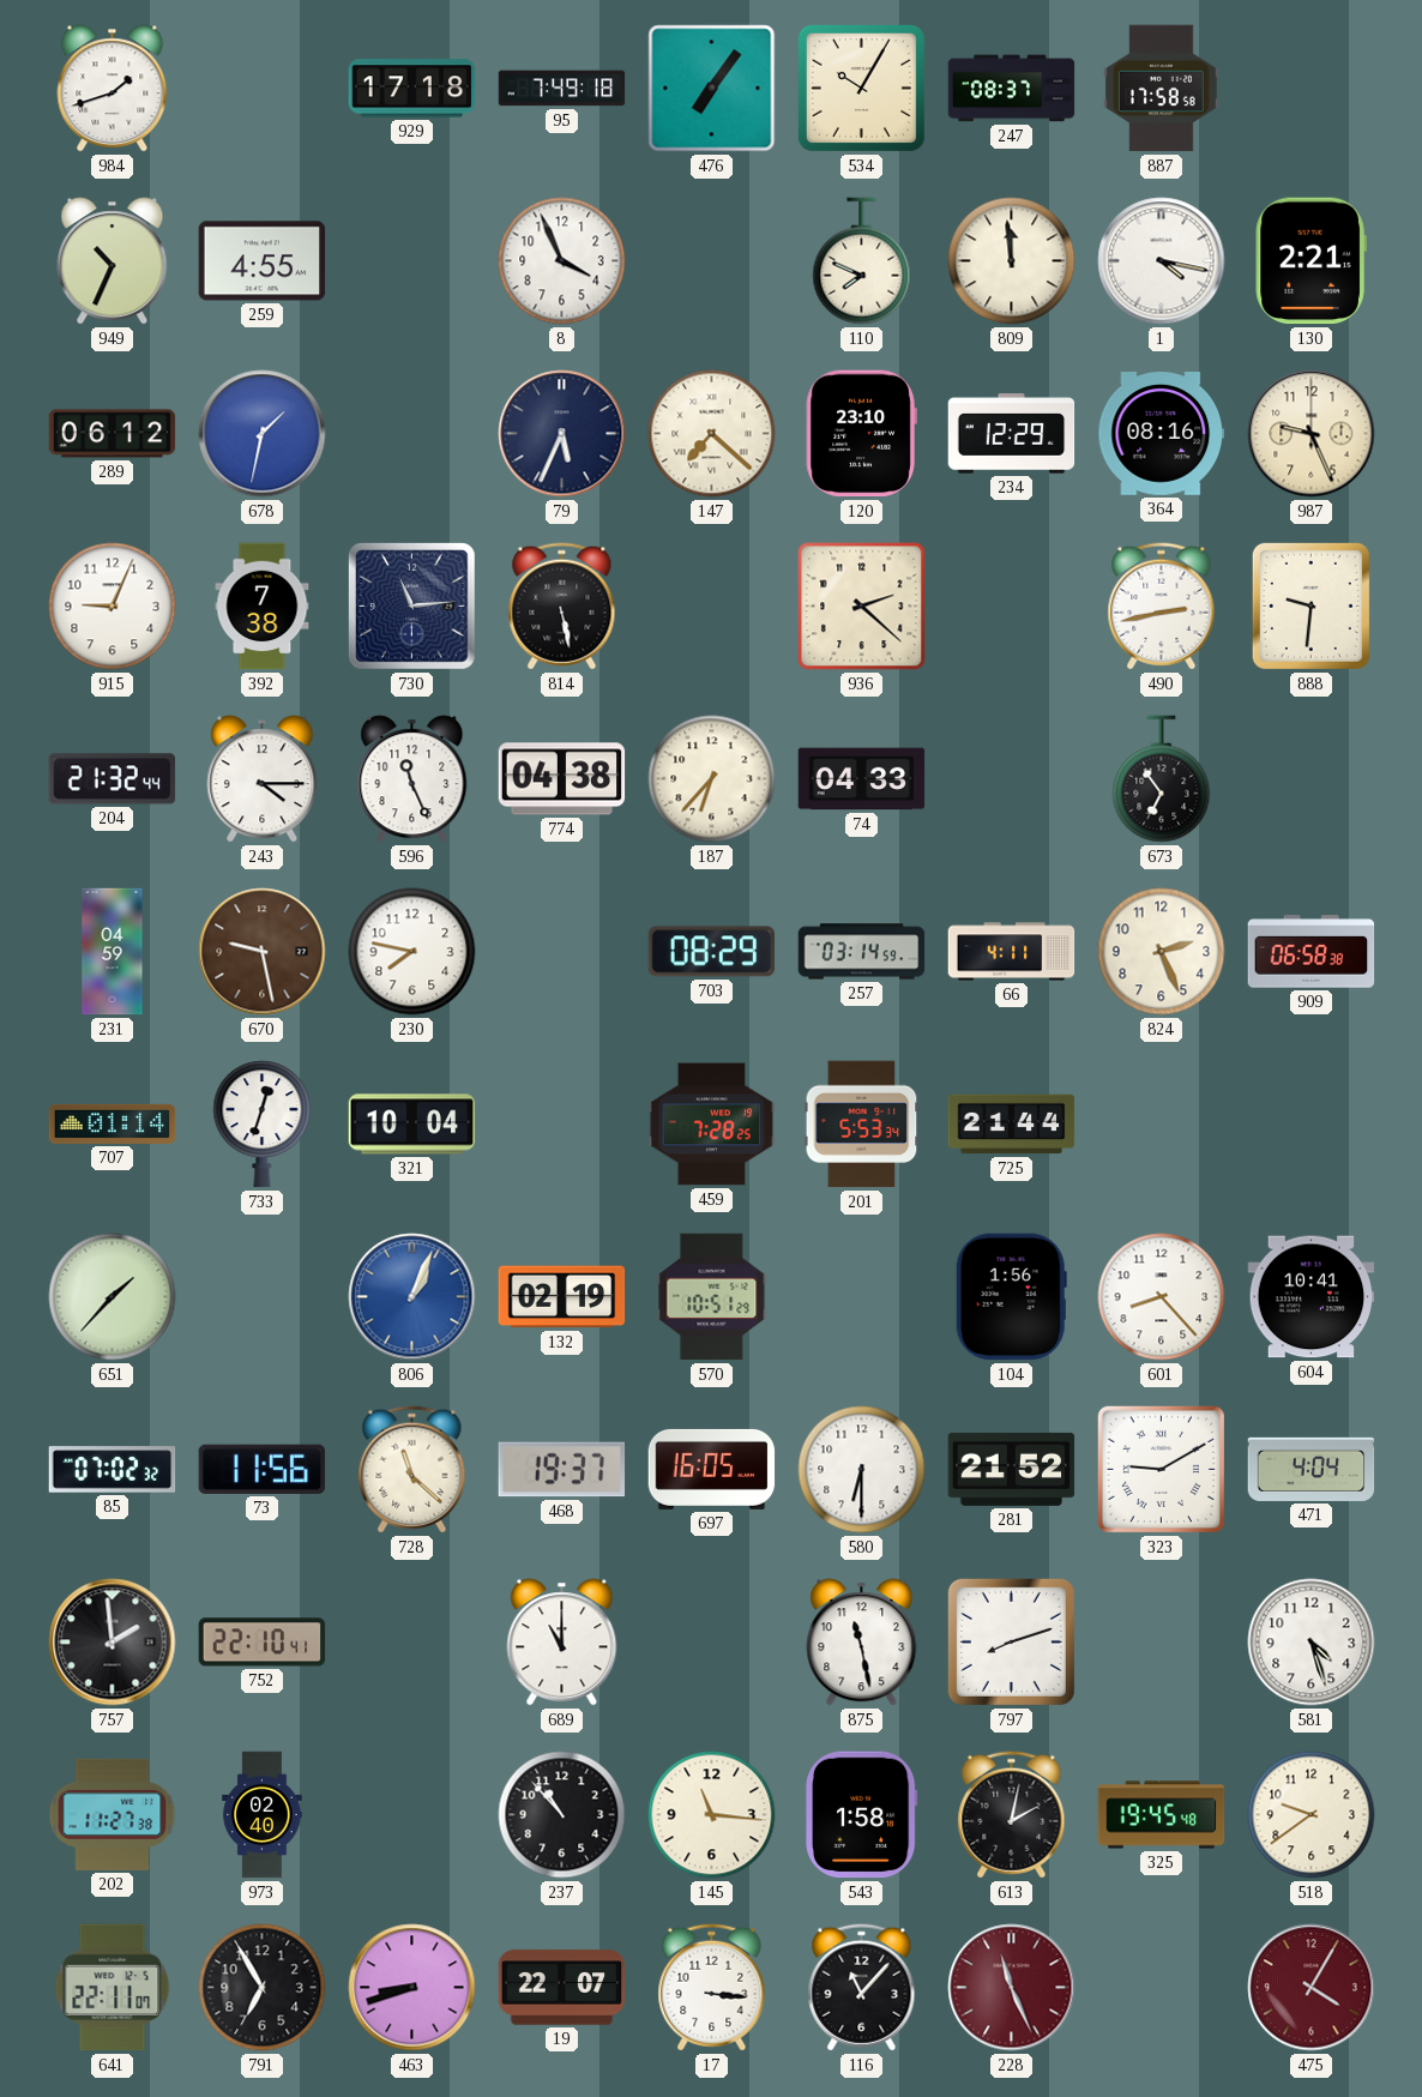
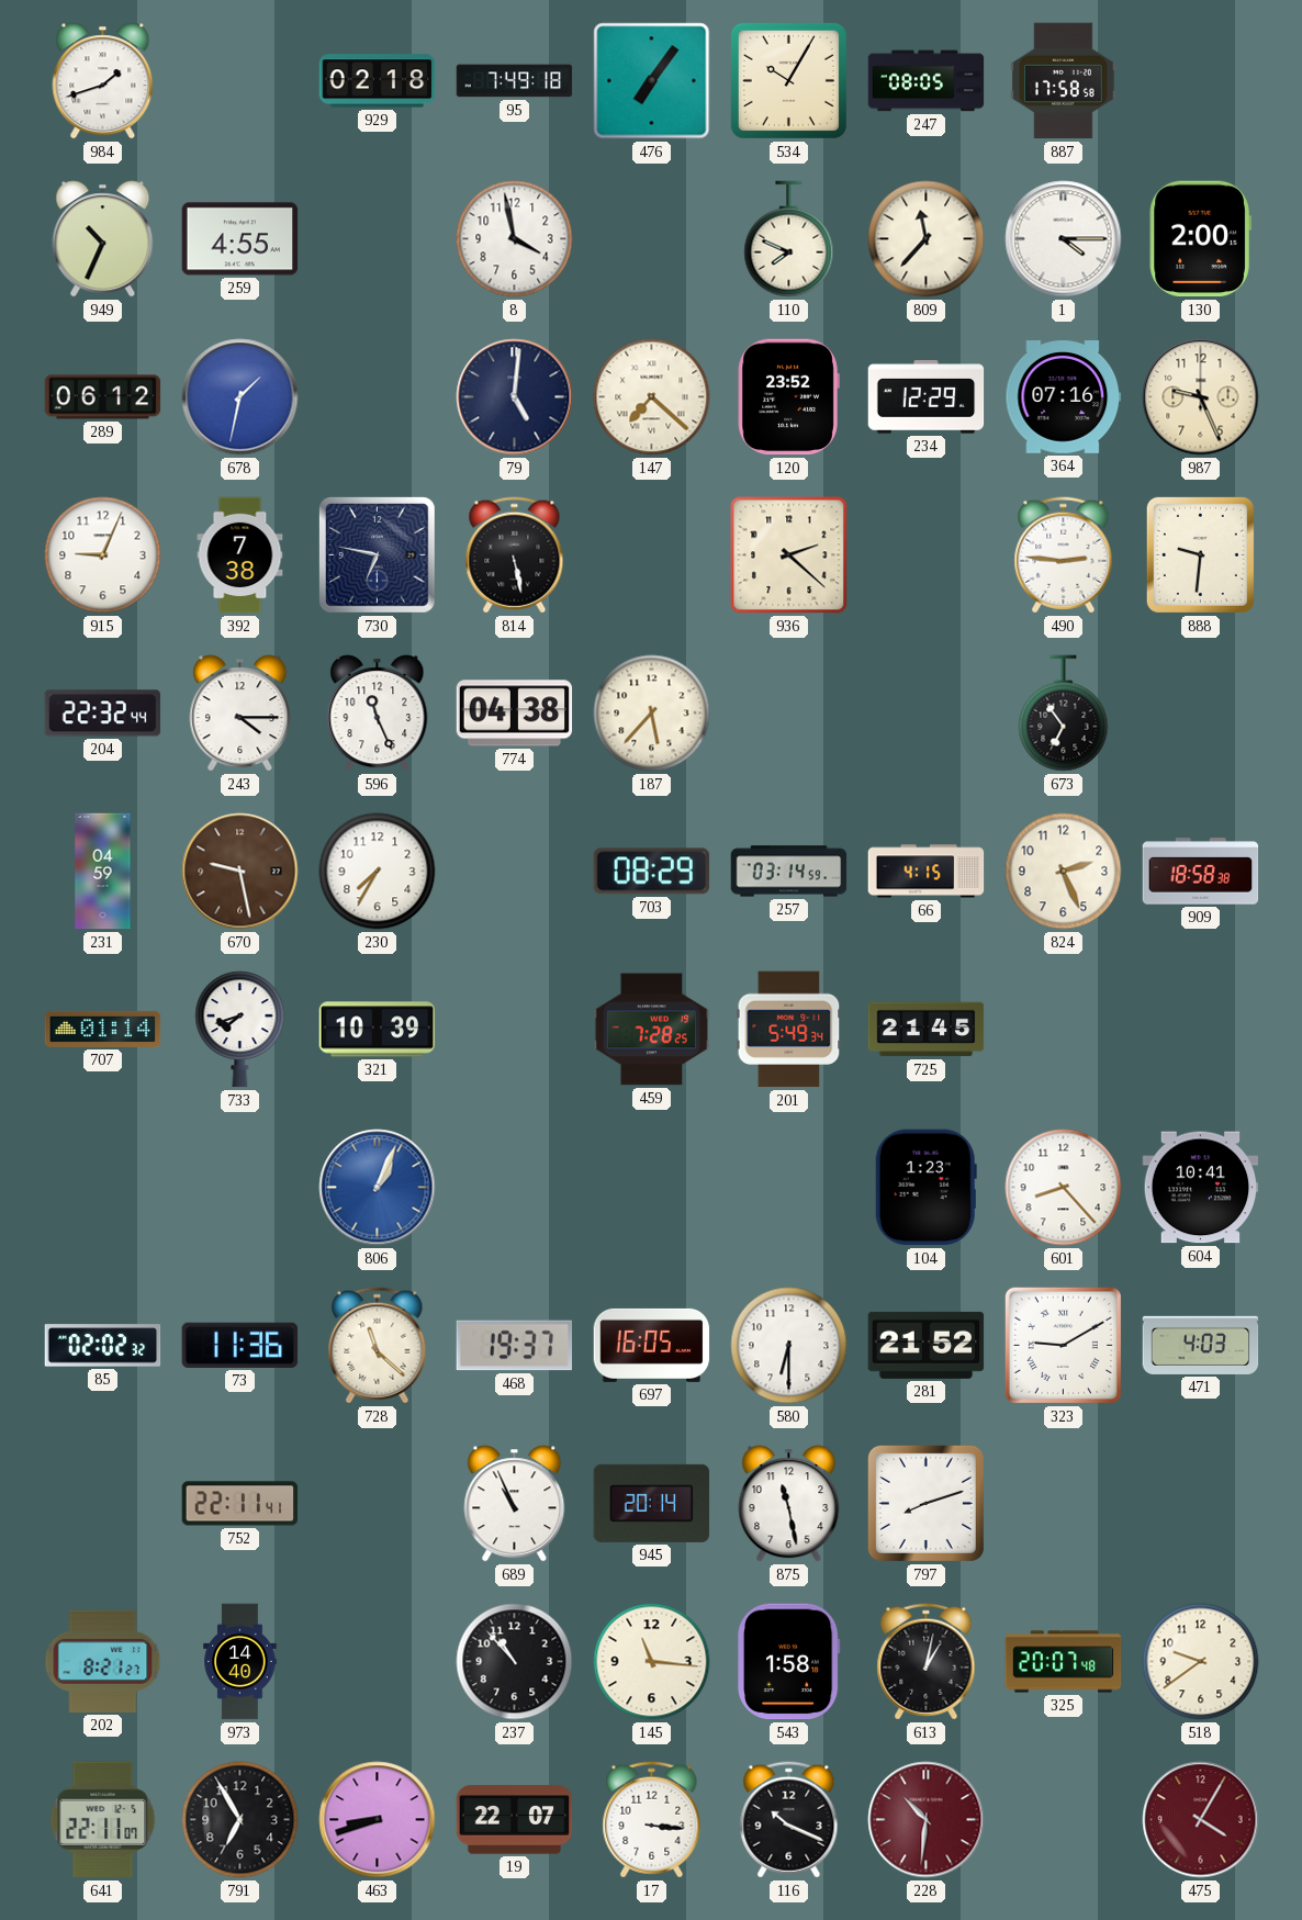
929: 17:18 -> 02:18
247: 08:37 -> 08:05
8: 3:56 -> 3:58
809: 11:59 -> 11:37
1: 4:17 -> 4:15
130: 2:21 -> 2:00
79: 5:34 -> 5:01
120: 23:10 -> 23:52
364: 08:16 -> 07:16
730: 11:14 -> 6:47
490: 2:43 -> 2:46
204: 21:32 -> 22:32
187: 6:37 -> 5:37
74: 04:33 -> none
230: 7:47 -> 7:35
66: 4:11 -> 4:15
909: 06:58 -> 18:58
733: 12:33 -> 7:42
321: 10:04 -> 10:39
201: 5:53 -> 5:49
725: 21:44 -> 21:45
651: 1:37 -> none
132: 02:19 -> none
570: 10:51 -> none
104: 1:56 -> 1:23
85: 07:02 -> 02:02
73: 11:56 -> 11:36
471: 4:04 -> 4:03
757: 1:59 -> none
752: 22:10 -> 22:11
689: 11:00 -> 10:56
945: none -> 20:14
581: 4:27 -> none
202: 11:27 -> 8:21
973: 02:40 -> 14:40
613: 2:02 -> 1:02
325: 19:45 -> 20:07
116: 11:07 -> 10:19
228: 11:26 -> 10:31
